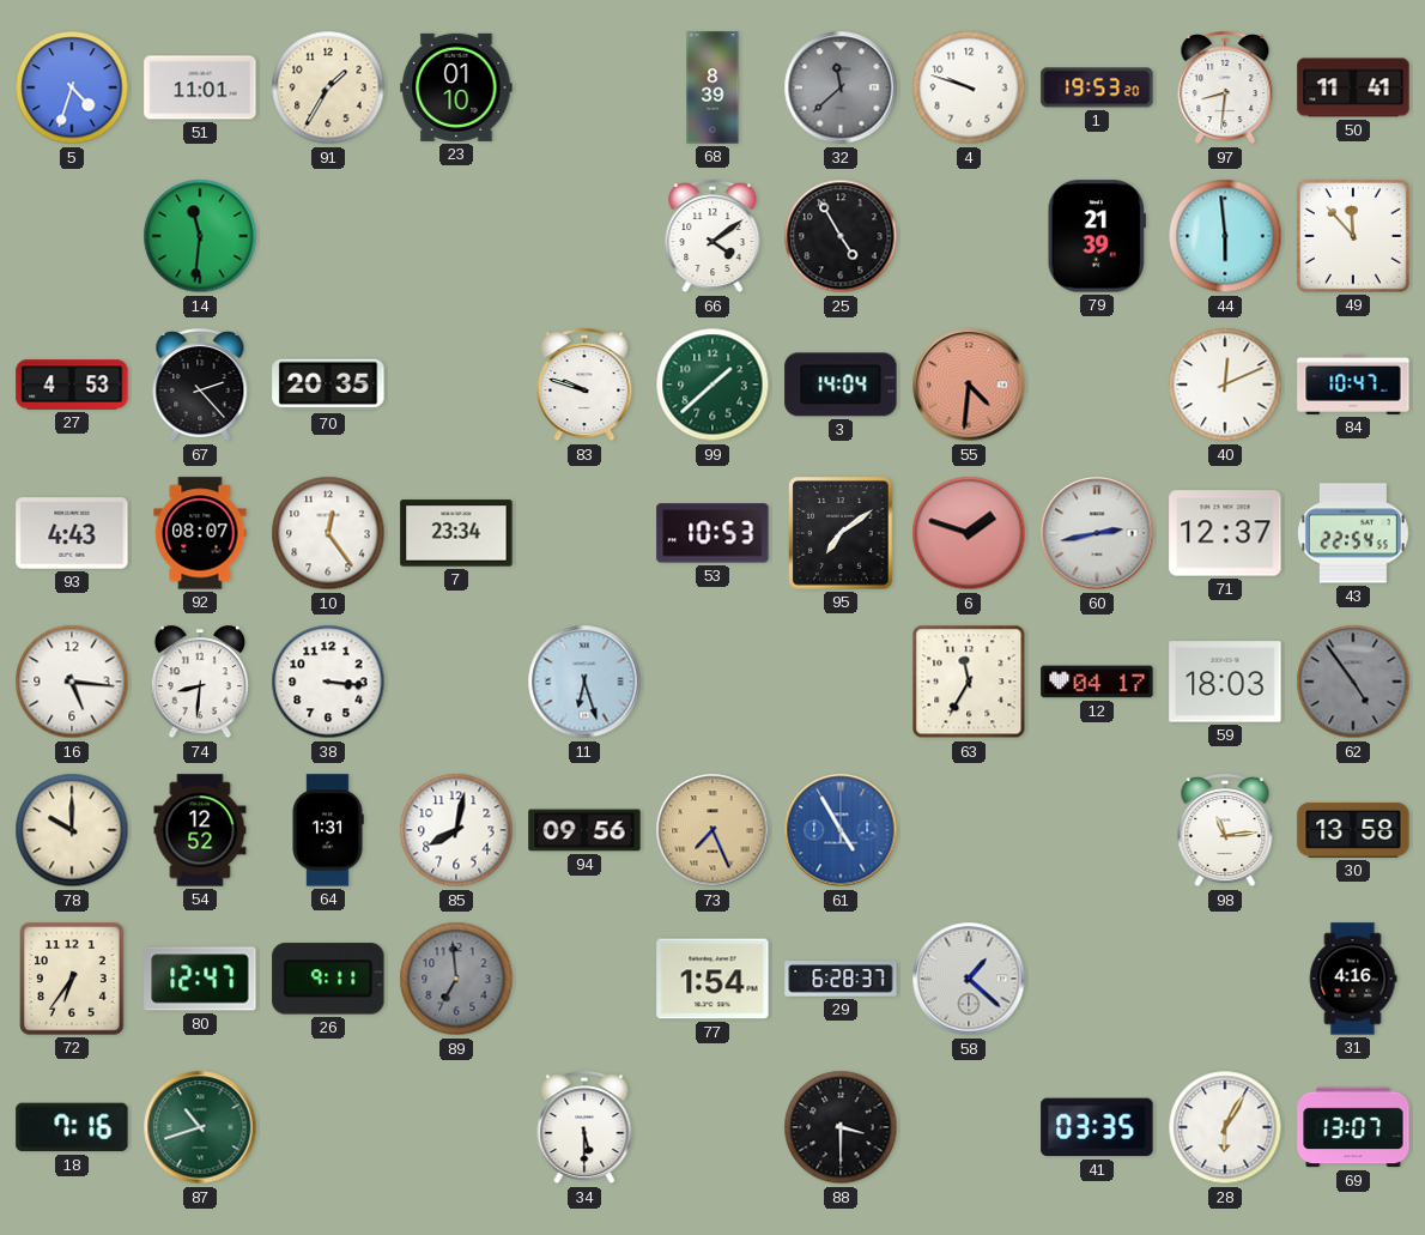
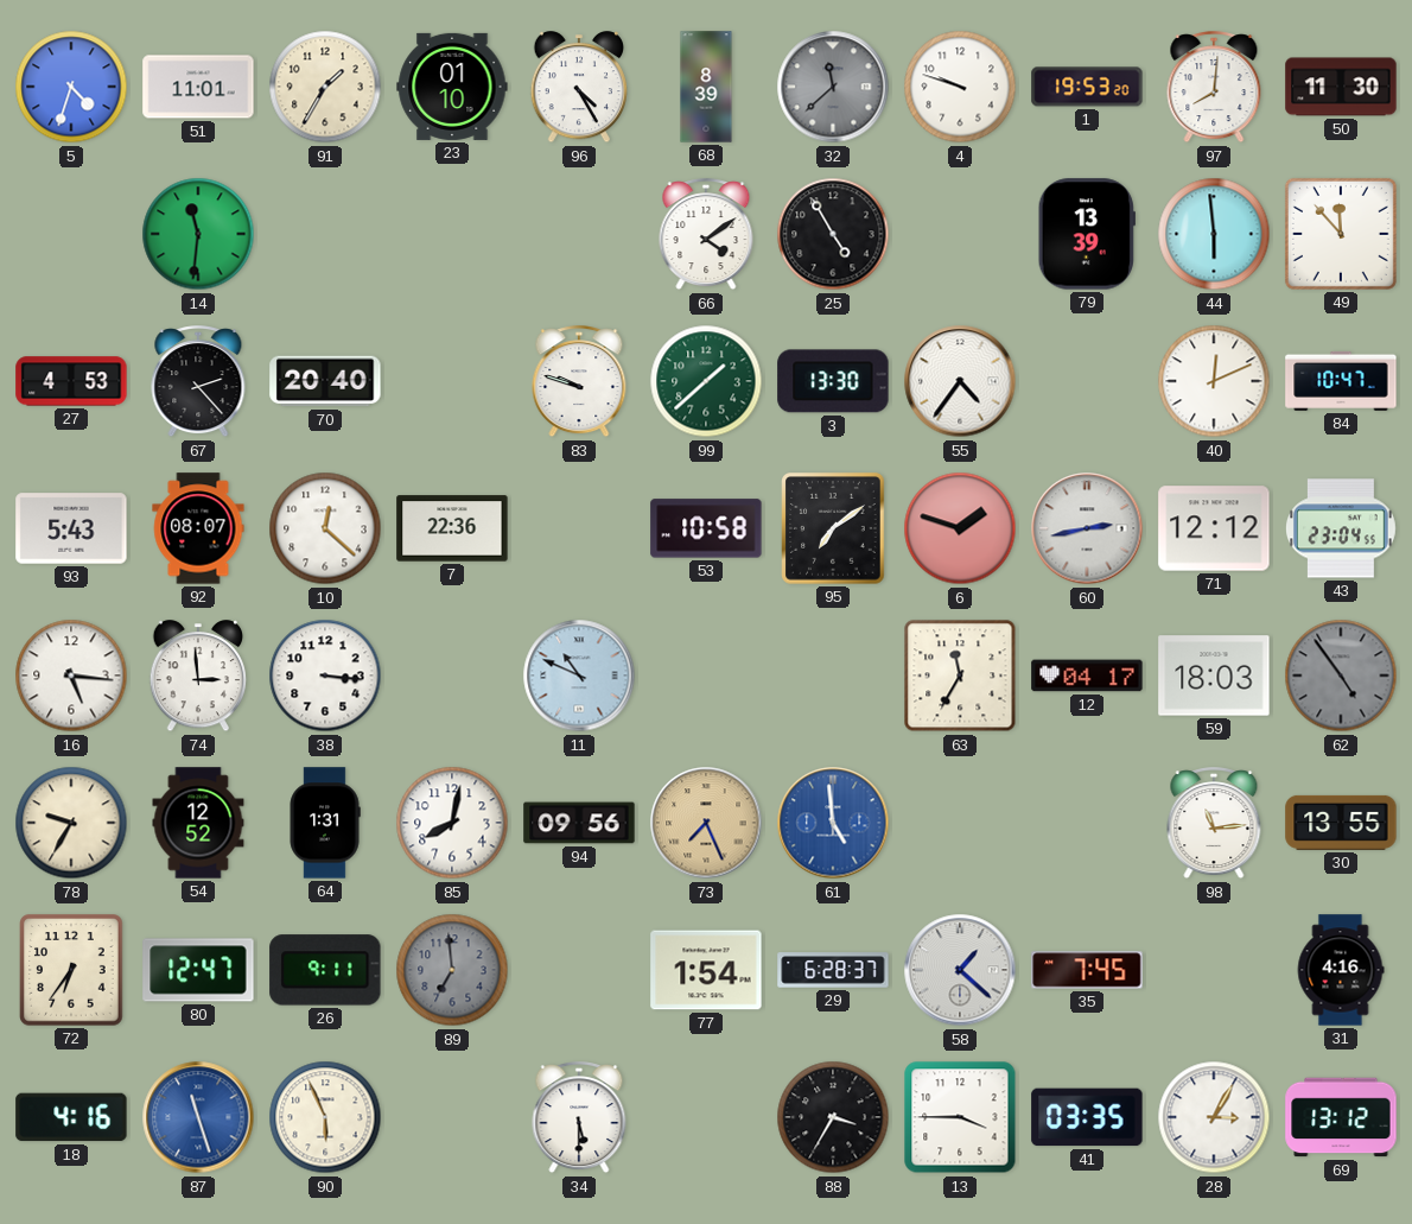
96: none -> 4:25
97: 8:31 -> 8:01
50: 11:41 -> 11:30
79: 21:39 -> 13:39
70: 20:35 -> 20:40
3: 14:04 -> 13:30
55: 4:31 -> 4:36
55 dial: salmon -> white
93: 4:43 -> 5:43
10: 12:24 -> 12:22
7: 23:34 -> 22:36
53: 10:53 -> 10:58
71: 12:37 -> 12:12
43: 22:54 -> 23:04
74: 8:31 -> 2:59
11: 6:27 -> 10:49
78: 10:00 -> 9:35
61: 4:55 -> 4:59
30: 13:58 -> 13:55
35: none -> 7:45
18: 7:16 -> 4:16
87: 10:42 -> 11:27
87 dial: green -> blue
90: none -> 5:56
88: 3:30 -> 3:35
13: none -> 3:45
28: 6:05 -> 3:05
69: 13:07 -> 13:12
